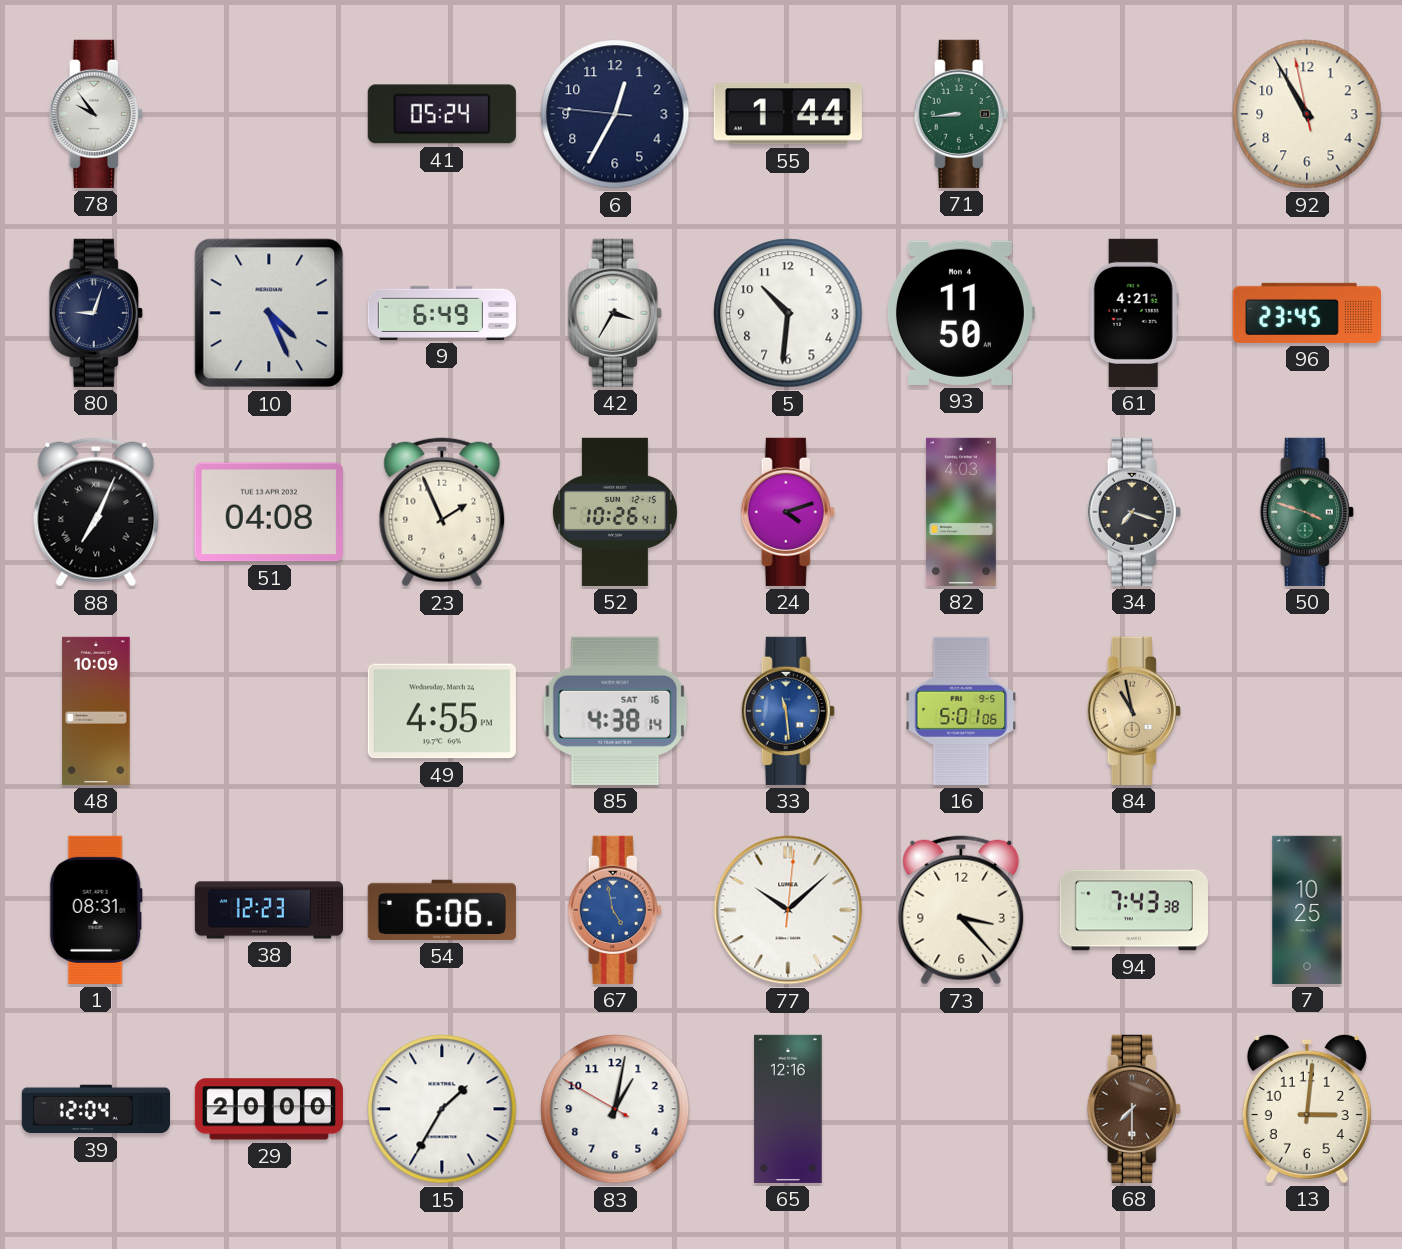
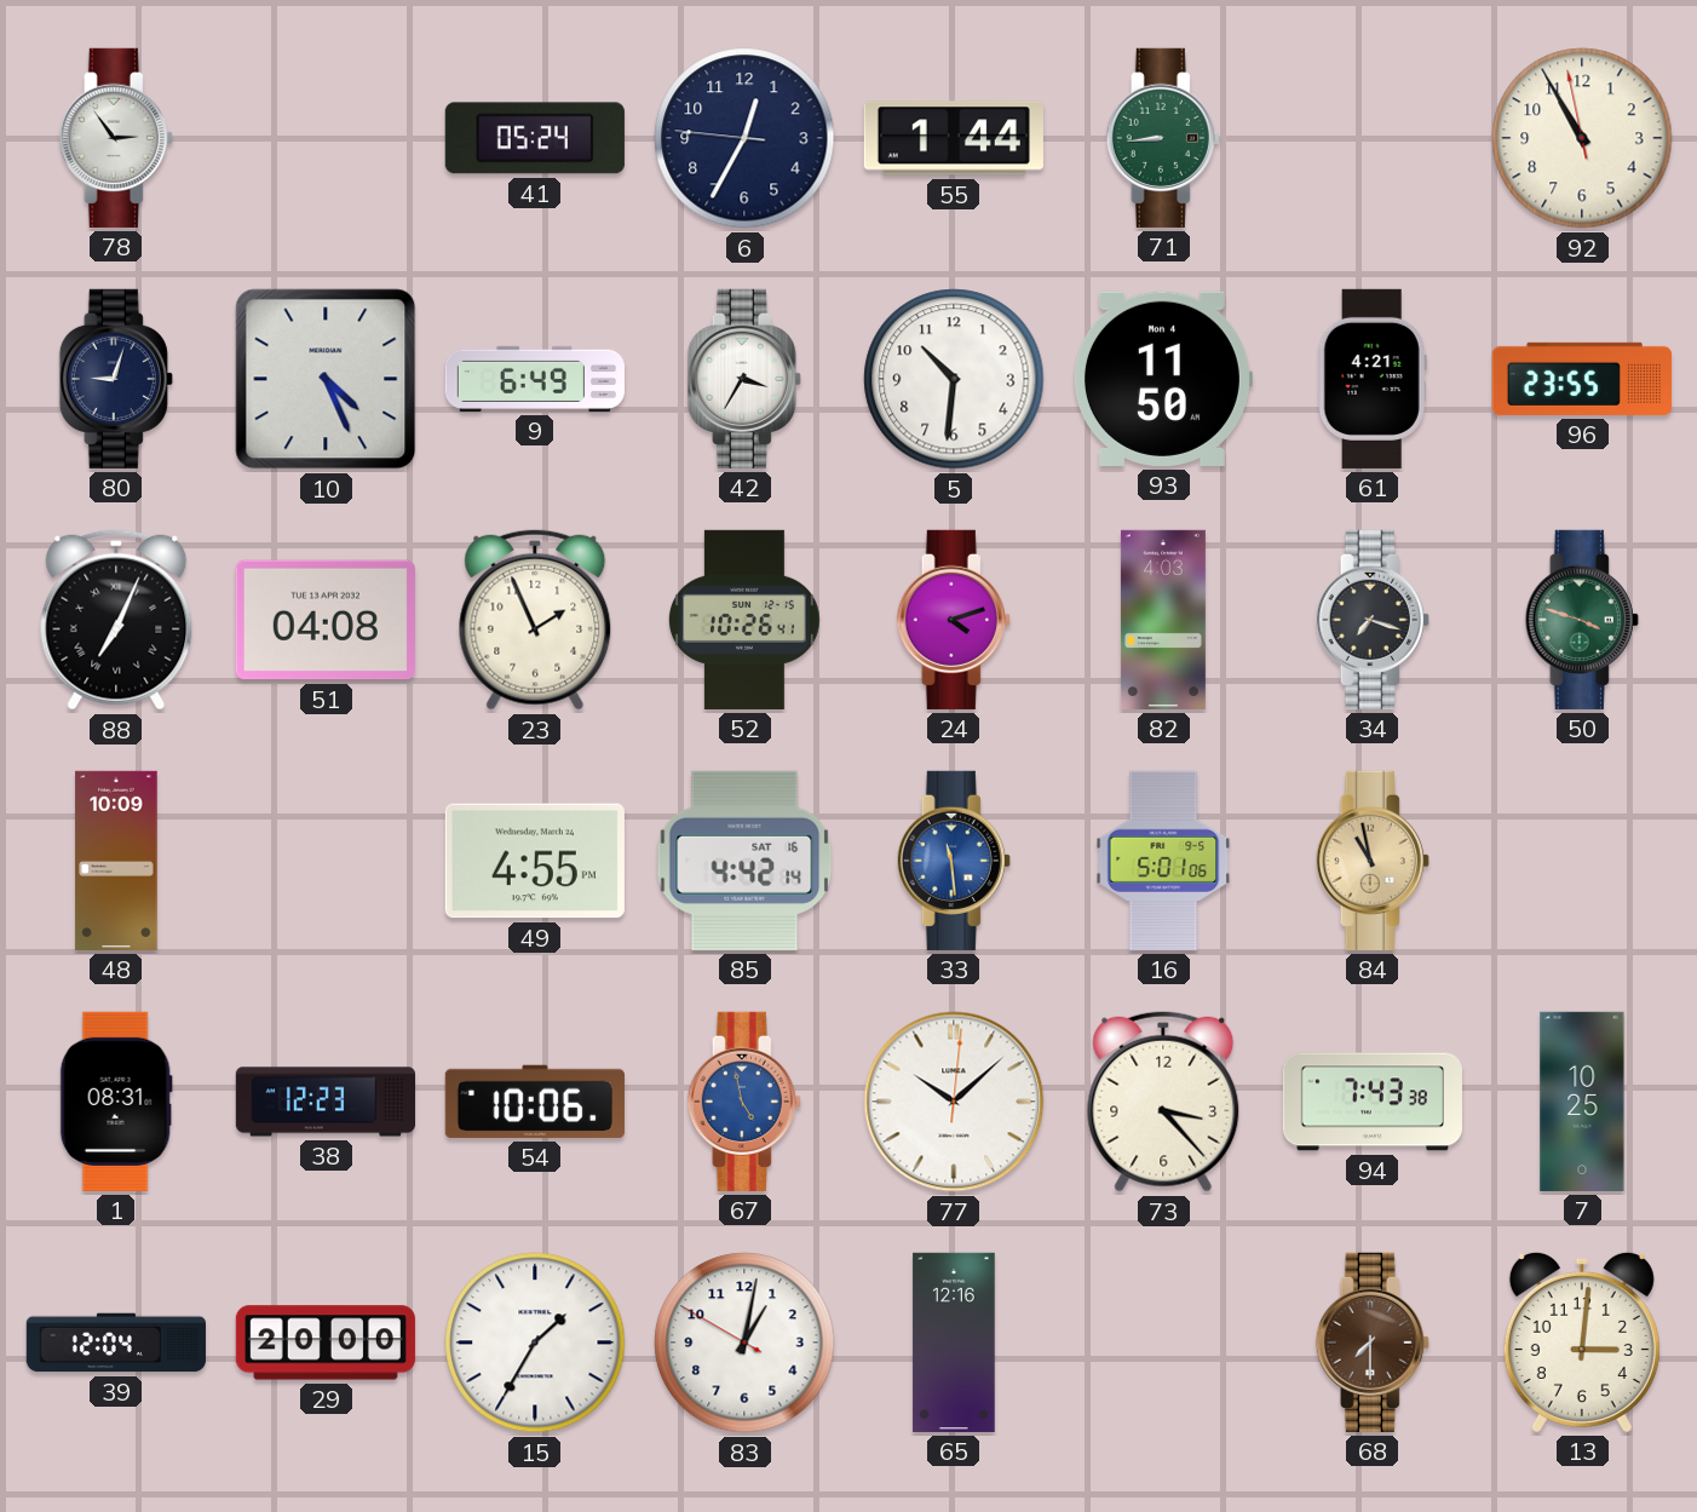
78: 9:54 -> 2:54
96: 23:45 -> 23:55
85: 4:38 -> 4:42
54: 6:06 -> 10:06
